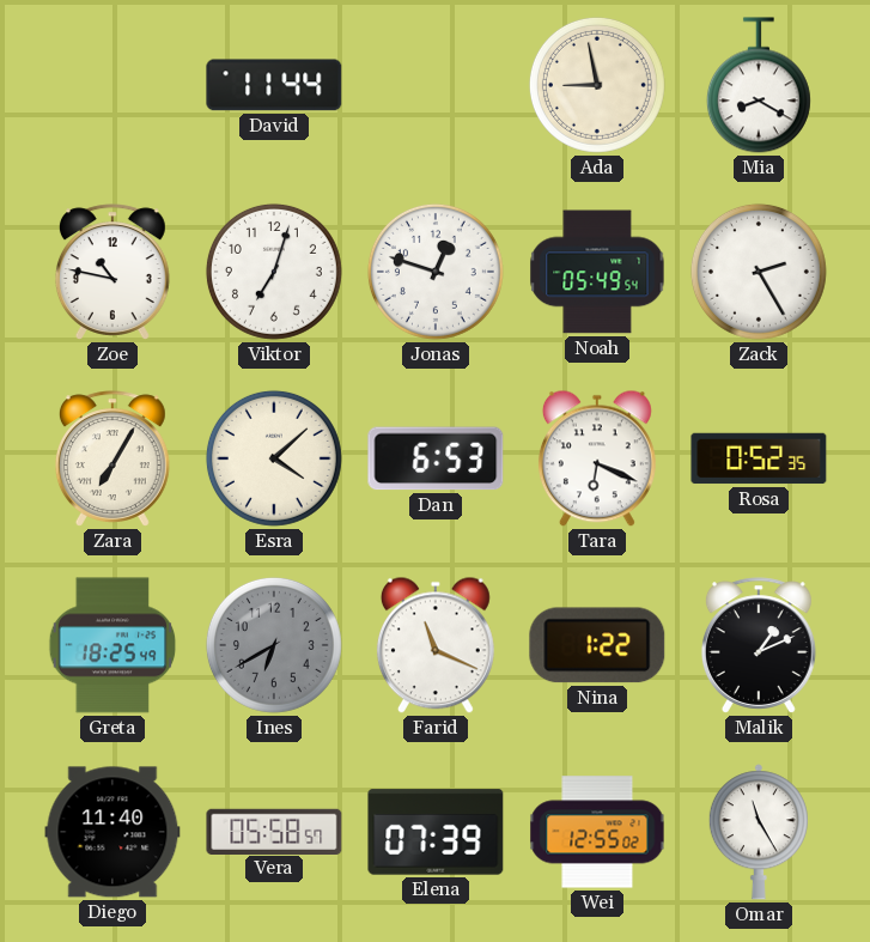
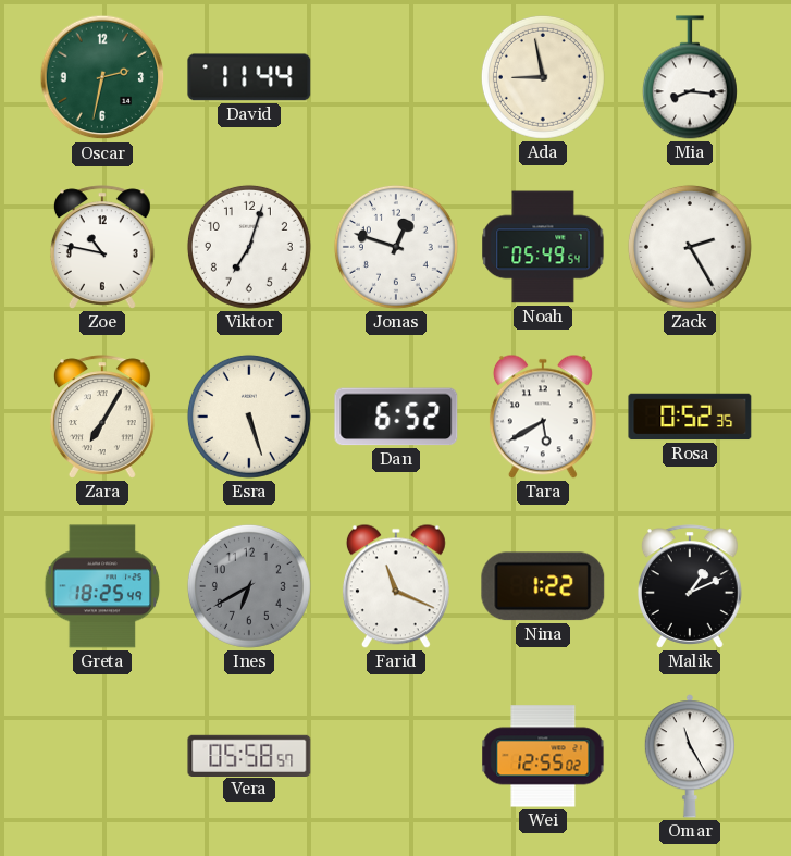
Oscar: none -> 2:32
Mia: 8:20 -> 8:16
Esra: 4:08 -> 5:27
Dan: 6:53 -> 6:52
Tara: 6:19 -> 5:40
Diego: 11:40 -> none
Elena: 07:39 -> none
